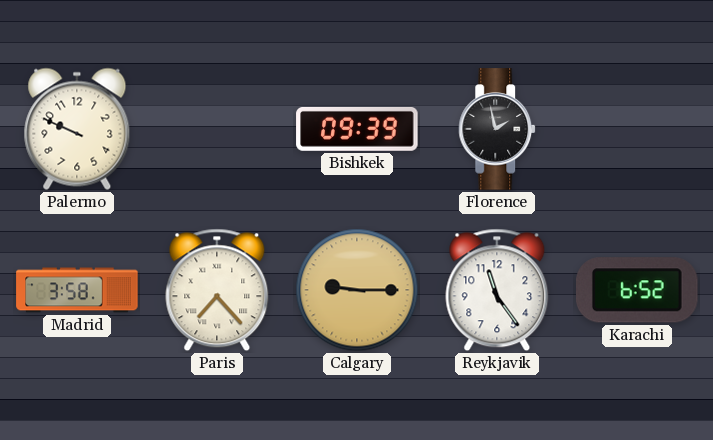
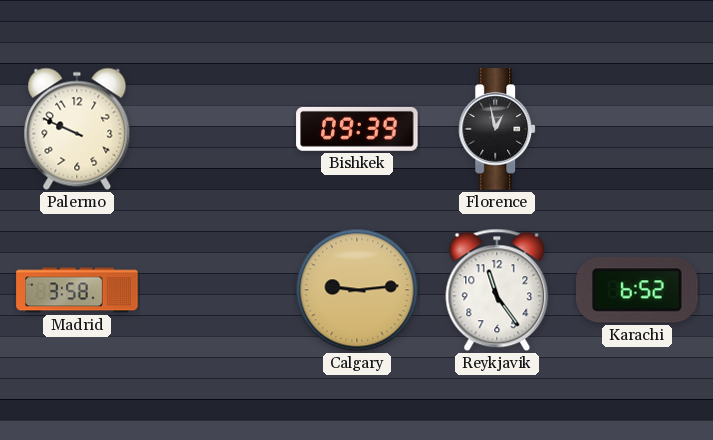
Florence: 1:58 -> 12:58
Paris: 7:23 -> none
Calgary: 9:15 -> 9:14
